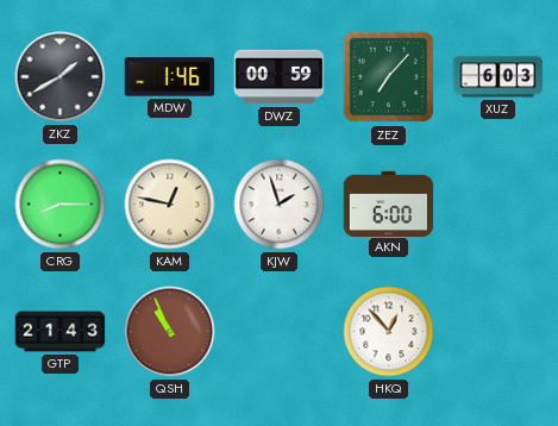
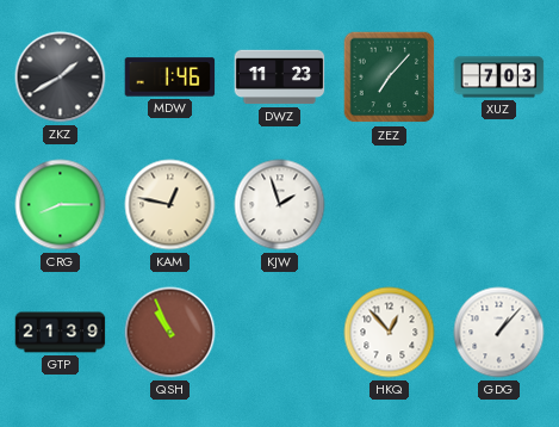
DWZ: 00:59 -> 11:23
XUZ: 6:03 -> 7:03
AKN: 6:00 -> none
GTP: 21:43 -> 21:39
GDG: none -> 1:07
